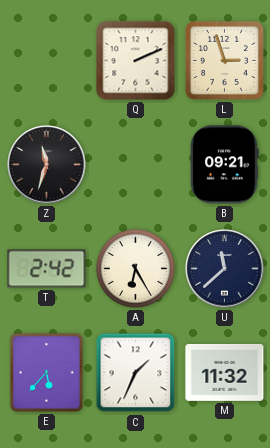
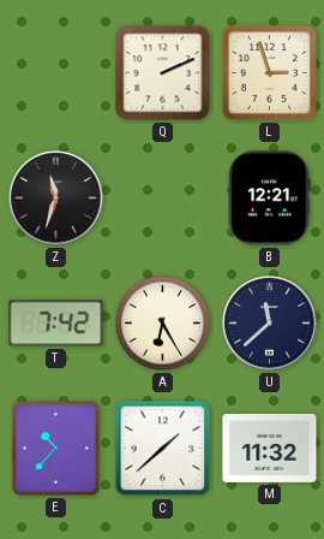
B: 09:21 -> 12:21
T: 2:42 -> 7:42
E: 5:37 -> 10:37
C: 1:34 -> 1:38
